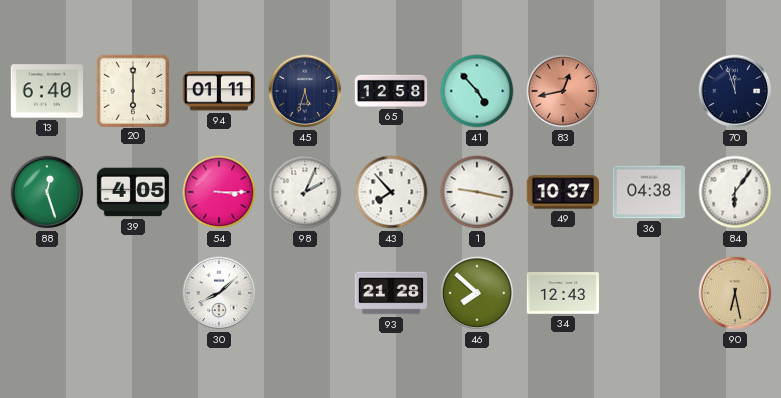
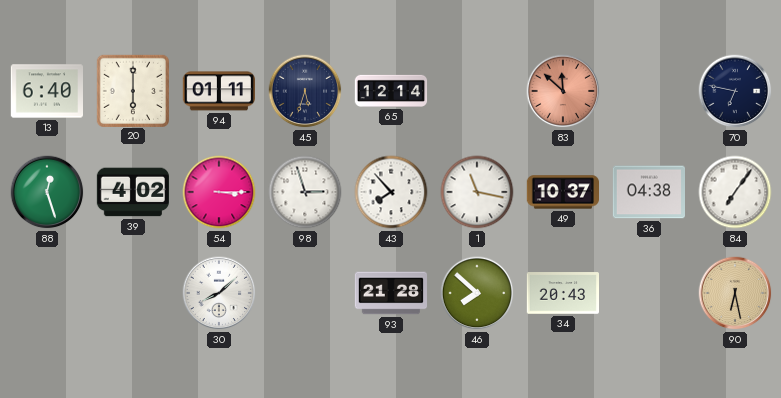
65: 12:58 -> 12:14
41: 4:53 -> none
83: 12:43 -> 11:52
70: 11:57 -> 6:47
39: 4:05 -> 4:02
98: 2:04 -> 2:57
1: 9:17 -> 11:17
84: 6:06 -> 7:06
34: 12:43 -> 20:43
